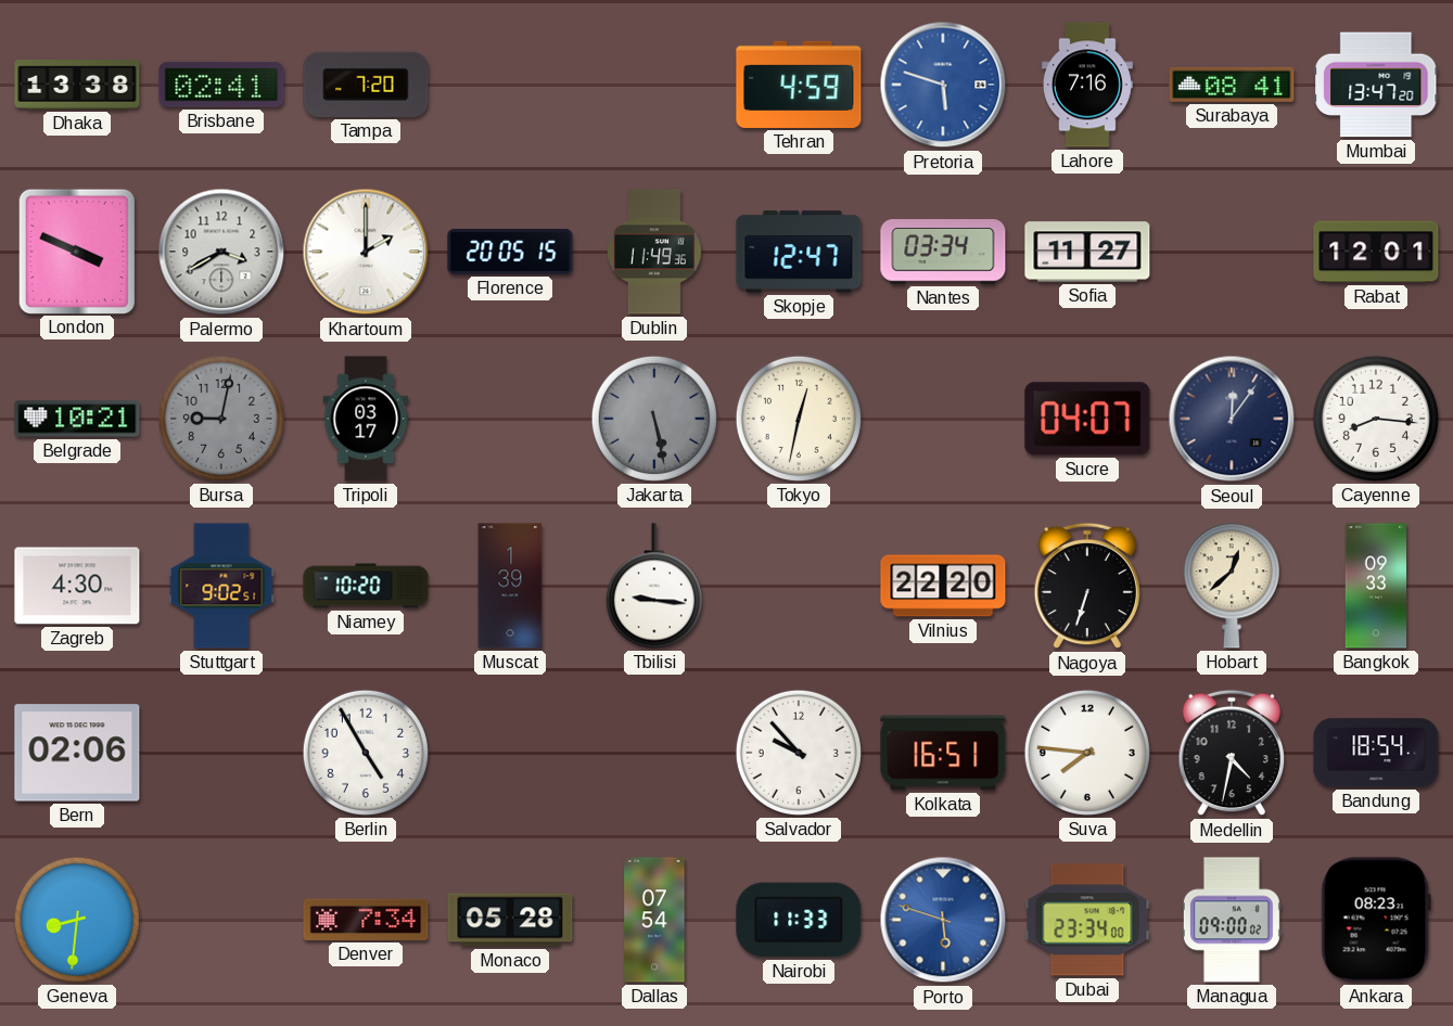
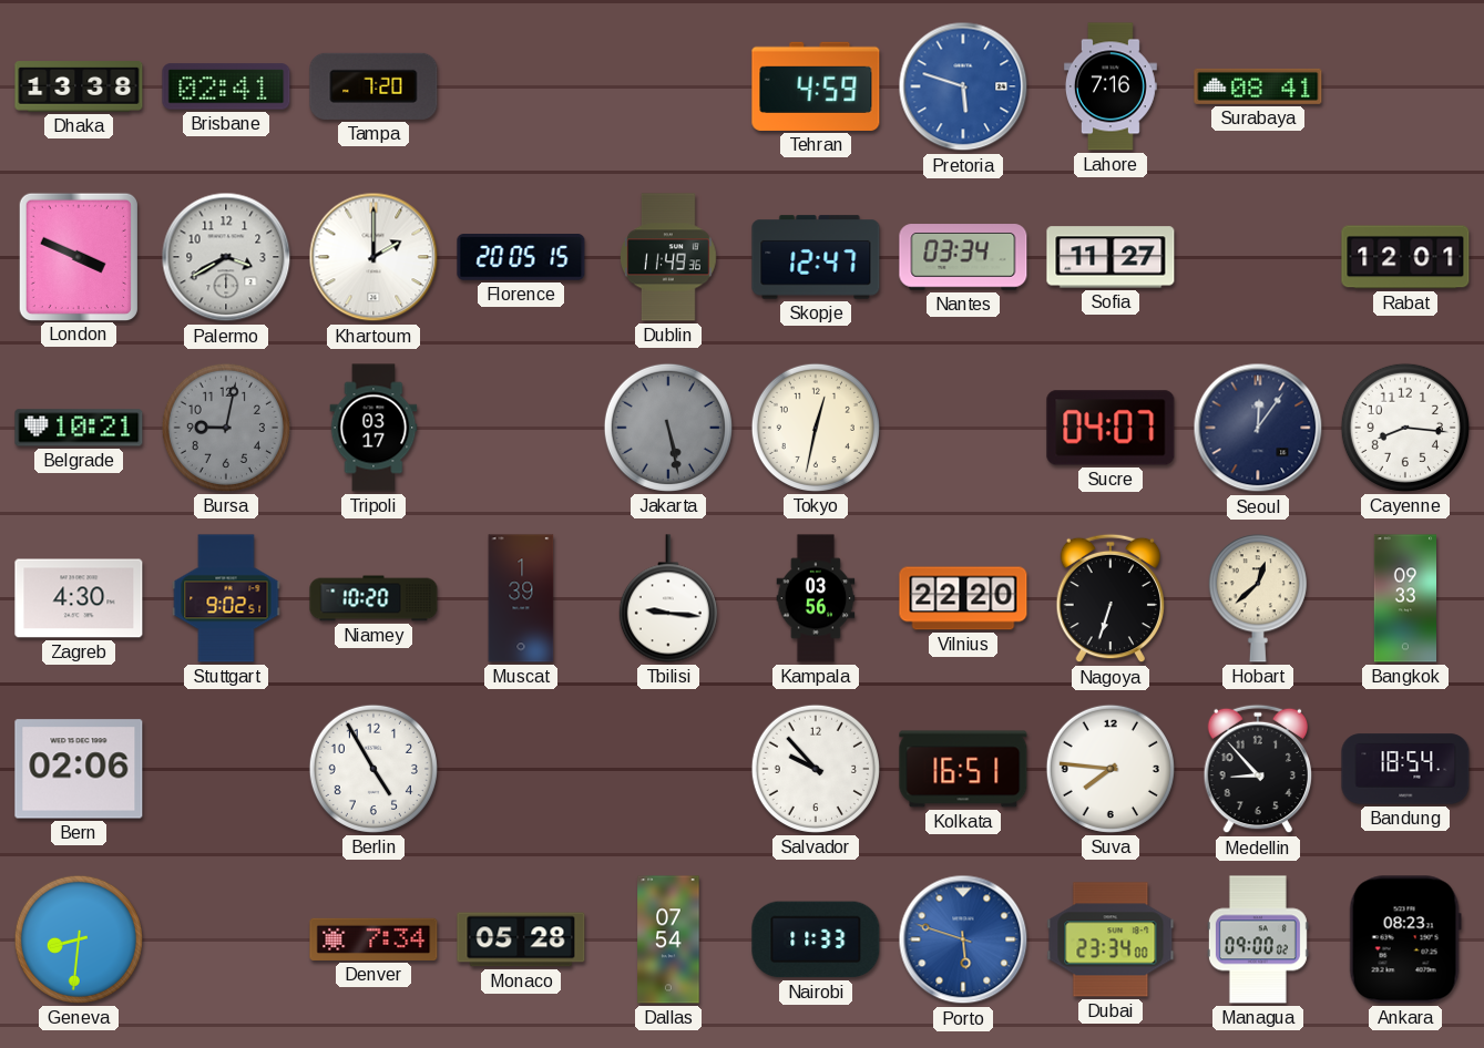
Mumbai: 13:47 -> none
Kampala: none -> 03:56
Medellin: 4:32 -> 8:53
